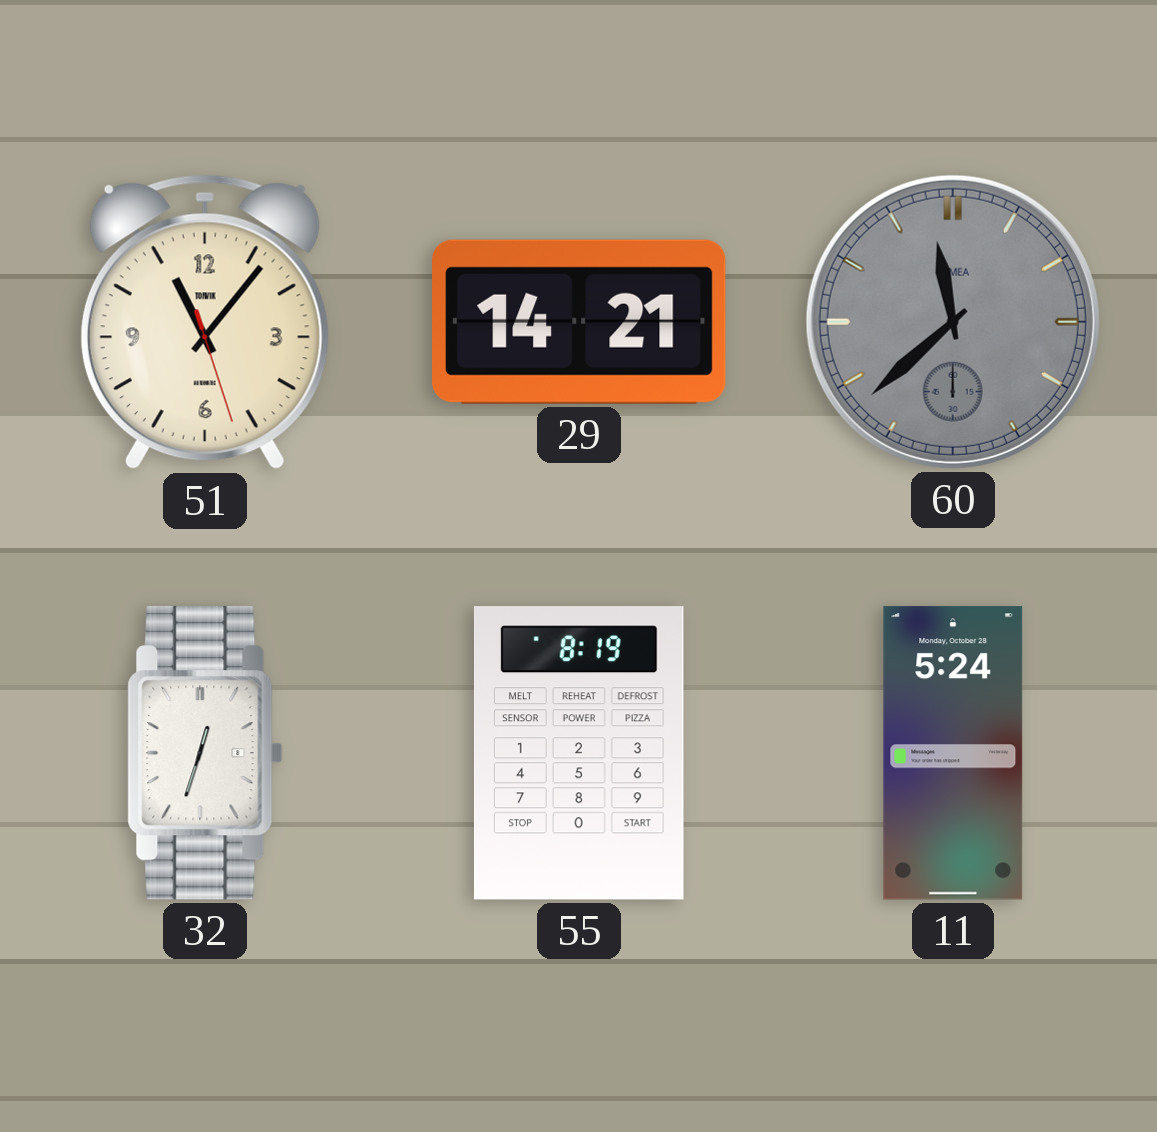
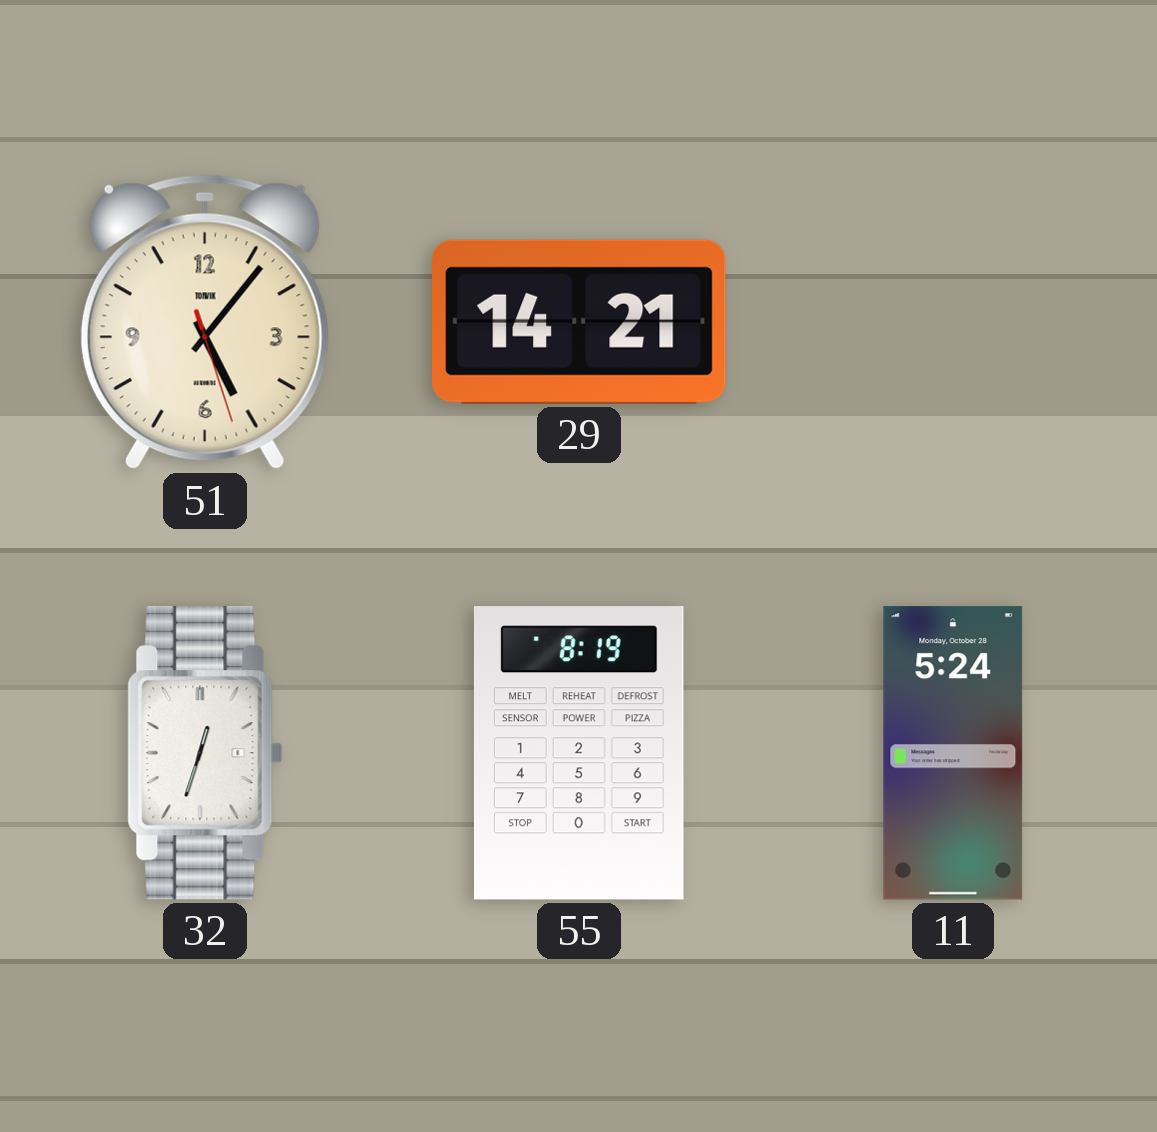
51: 11:06 -> 5:06
60: 11:38 -> none
